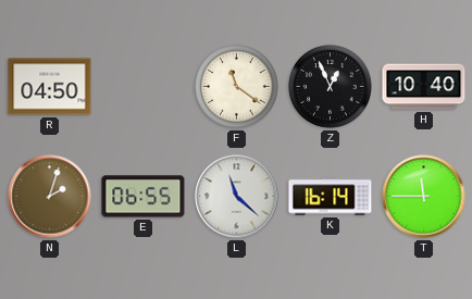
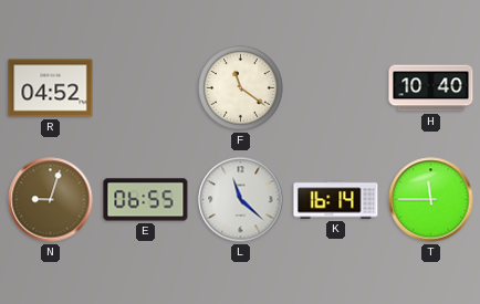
R: 04:50 -> 04:52
Z: 12:56 -> none
N: 2:03 -> 9:03
